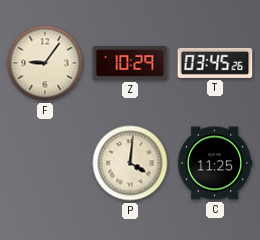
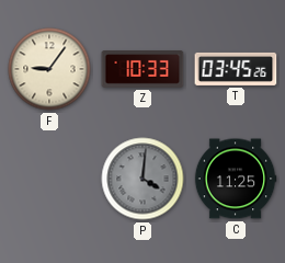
Z: 10:29 -> 10:33
P dial: cream -> grey
